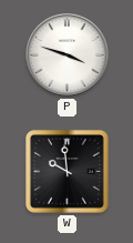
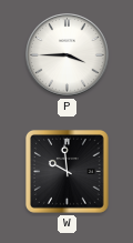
P: 3:48 -> 3:45
